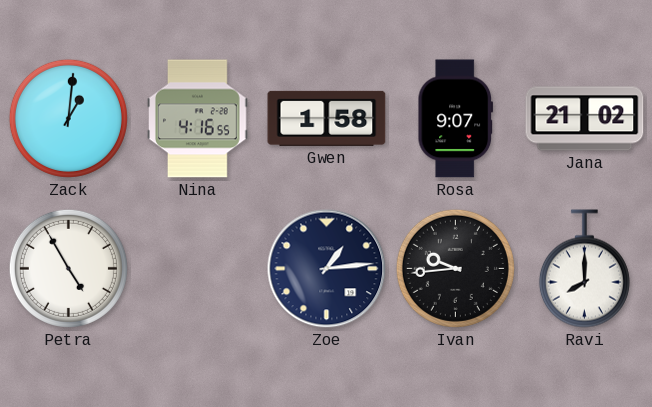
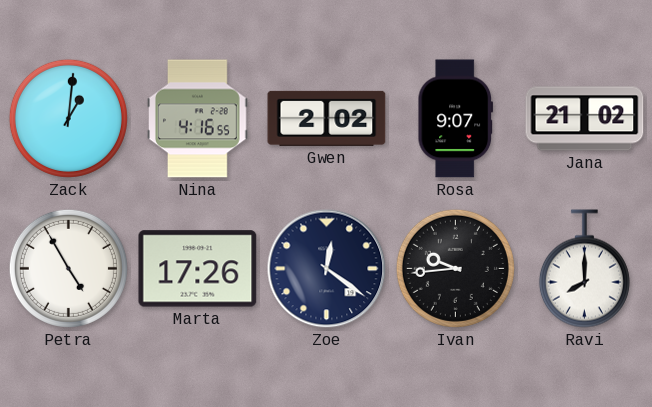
Gwen: 1:58 -> 2:02
Marta: none -> 17:26
Zoe: 1:14 -> 12:21
